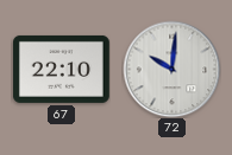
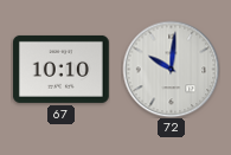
67: 22:10 -> 10:10
